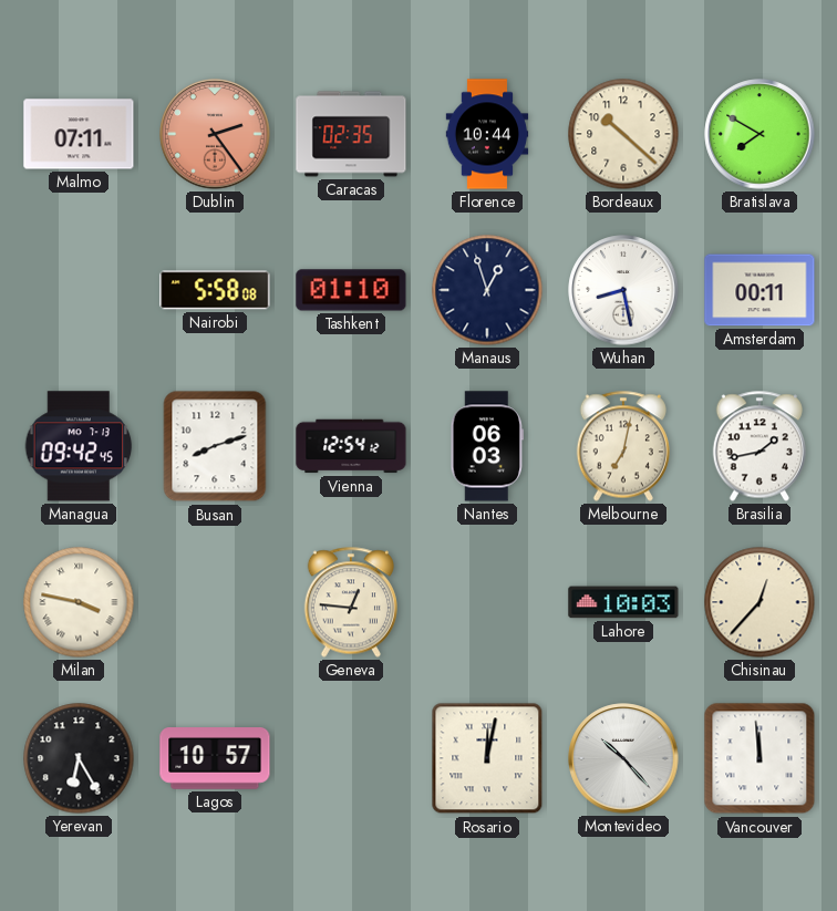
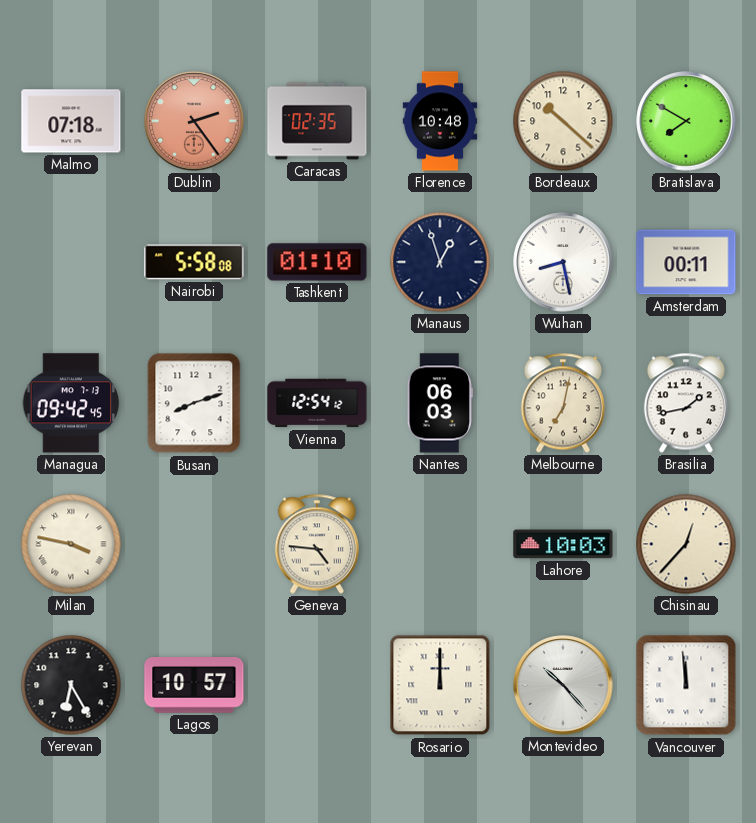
Malmo: 07:11 -> 07:18
Florence: 10:44 -> 10:48
Geneva: 12:46 -> 4:46
Rosario: 12:02 -> 12:00
